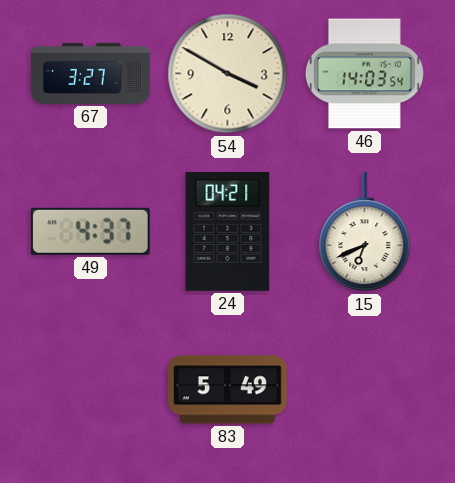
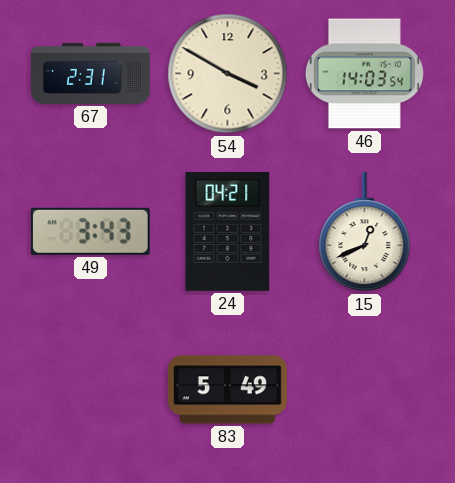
67: 3:27 -> 2:31
49: 4:37 -> 3:43
15: 6:41 -> 12:41
